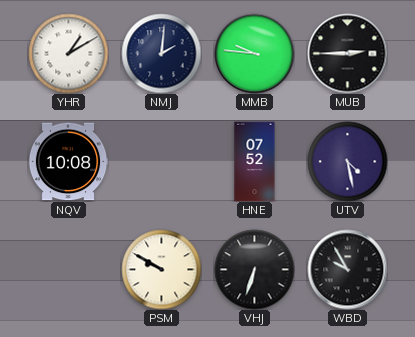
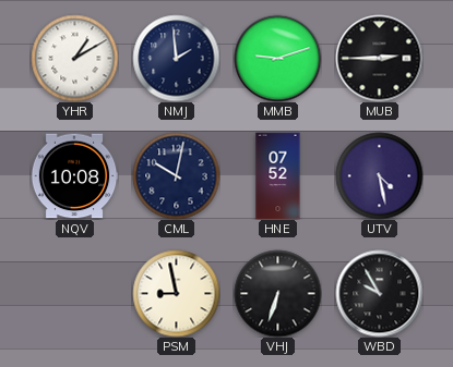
NMJ: 2:01 -> 1:59
MMB: 9:46 -> 9:12
CML: none -> 10:02
PSM: 9:50 -> 8:58
